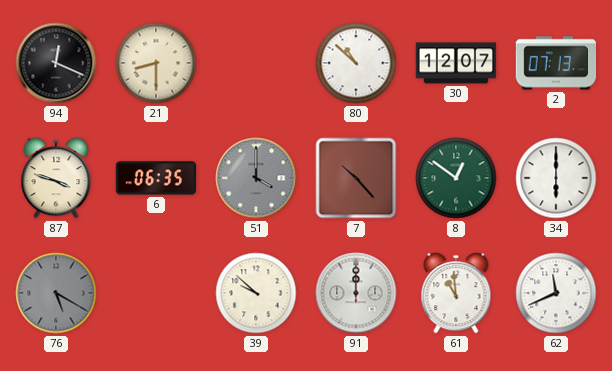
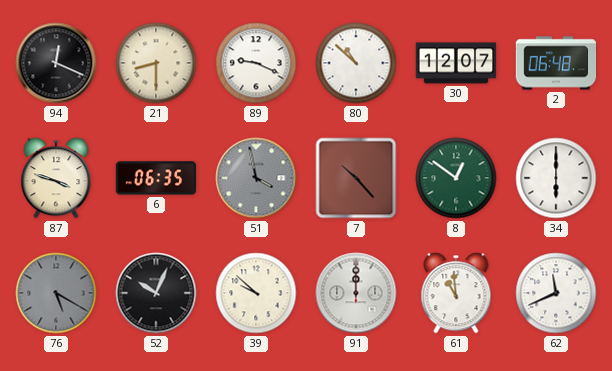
89: none -> 9:19
2: 07:13 -> 06:48
51: 4:00 -> 3:58
52: none -> 10:04
